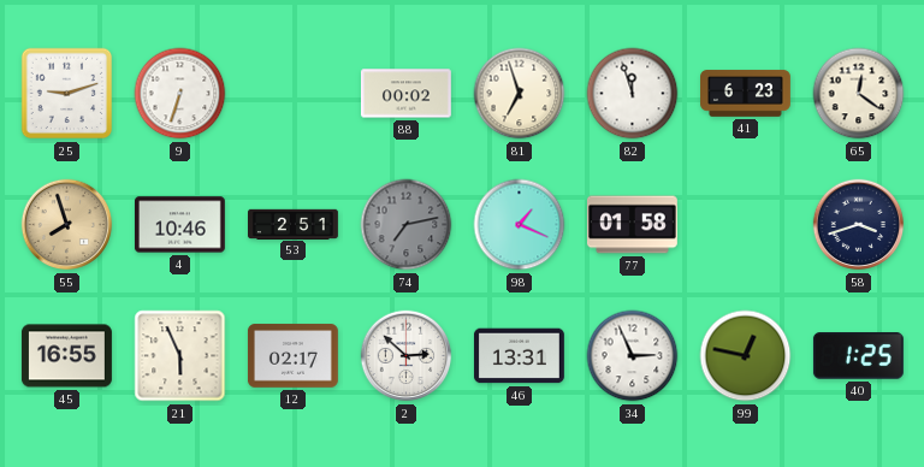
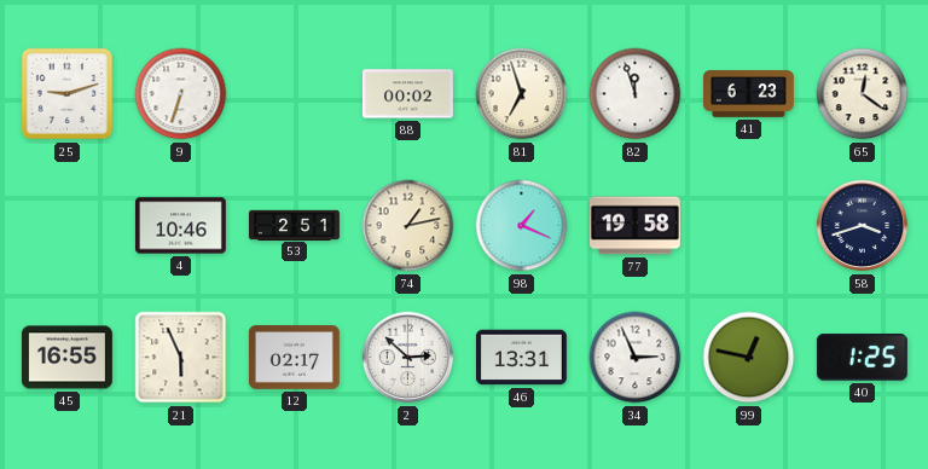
55: 7:57 -> none
74: 7:13 -> 1:13
74 dial: grey -> cream
77: 01:58 -> 19:58
